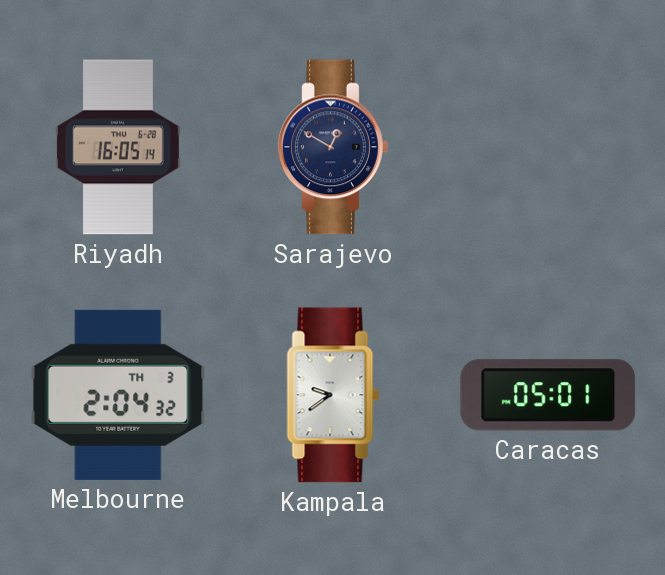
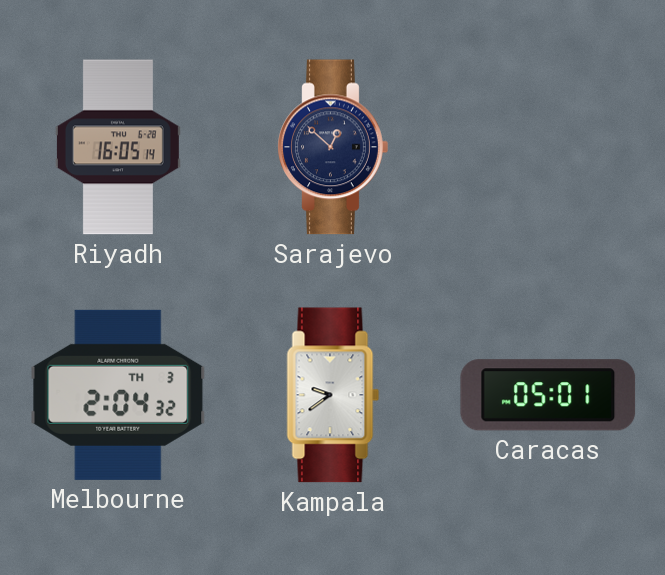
Sarajevo: 12:50 -> 12:52
